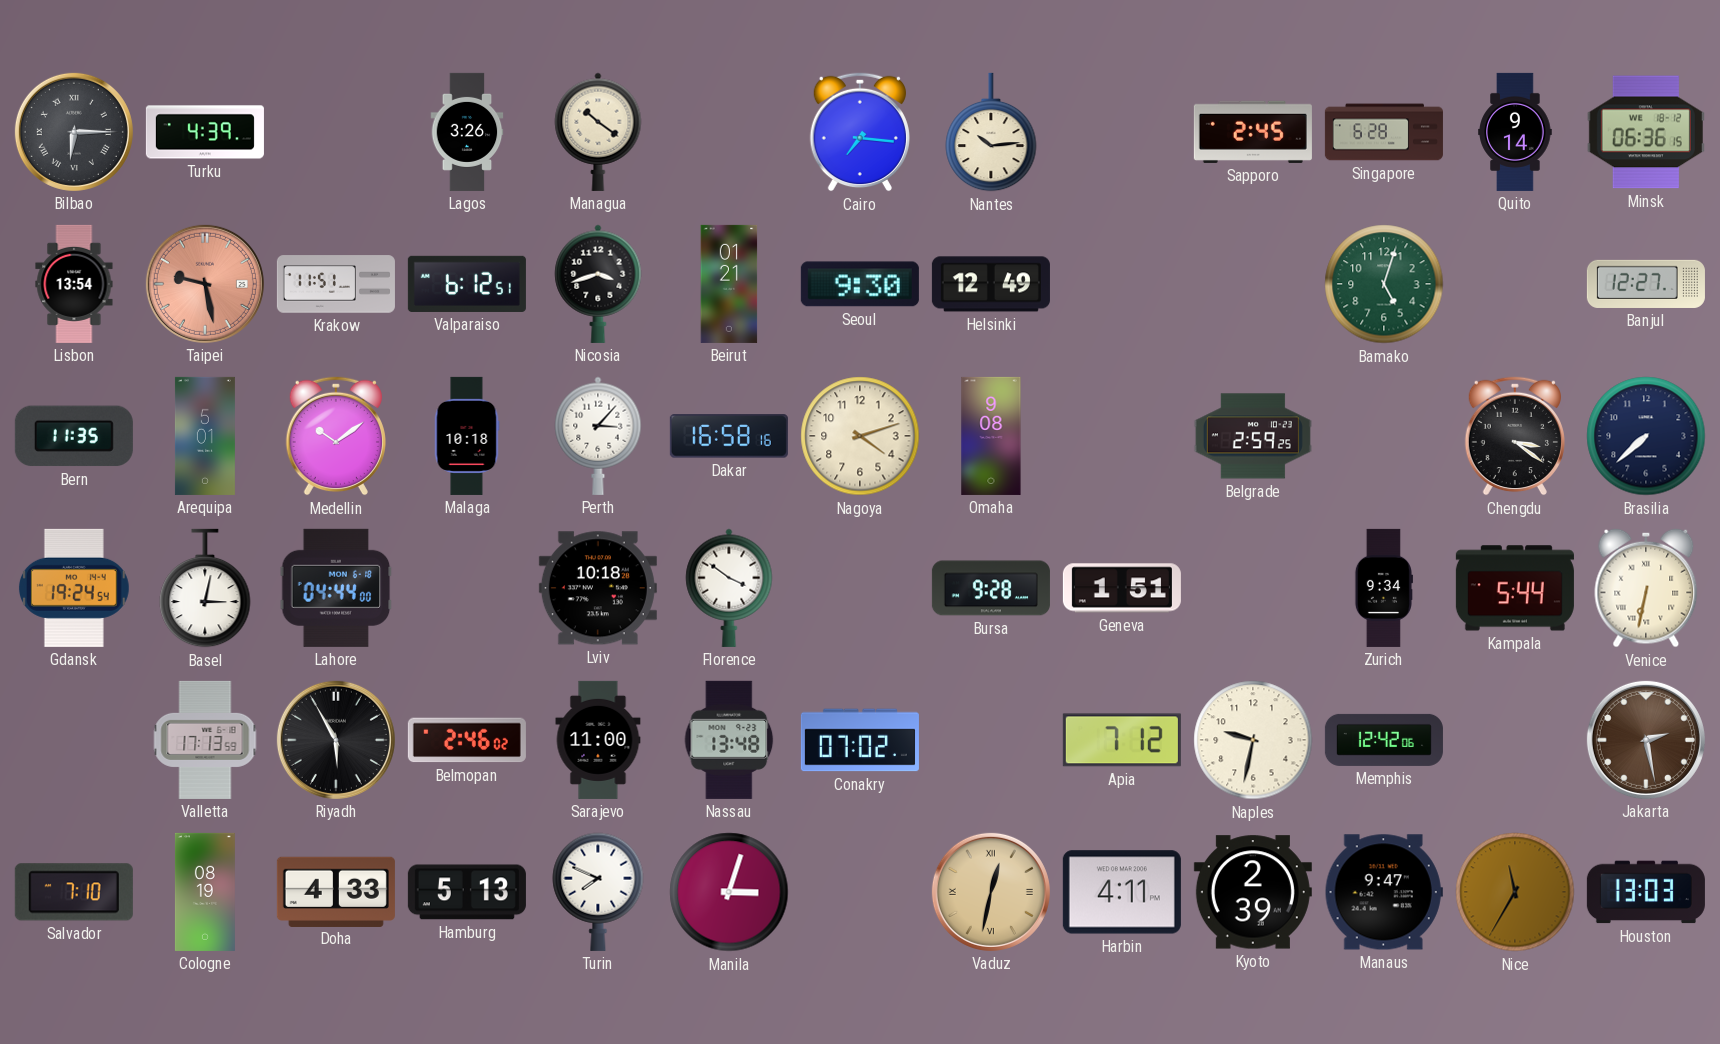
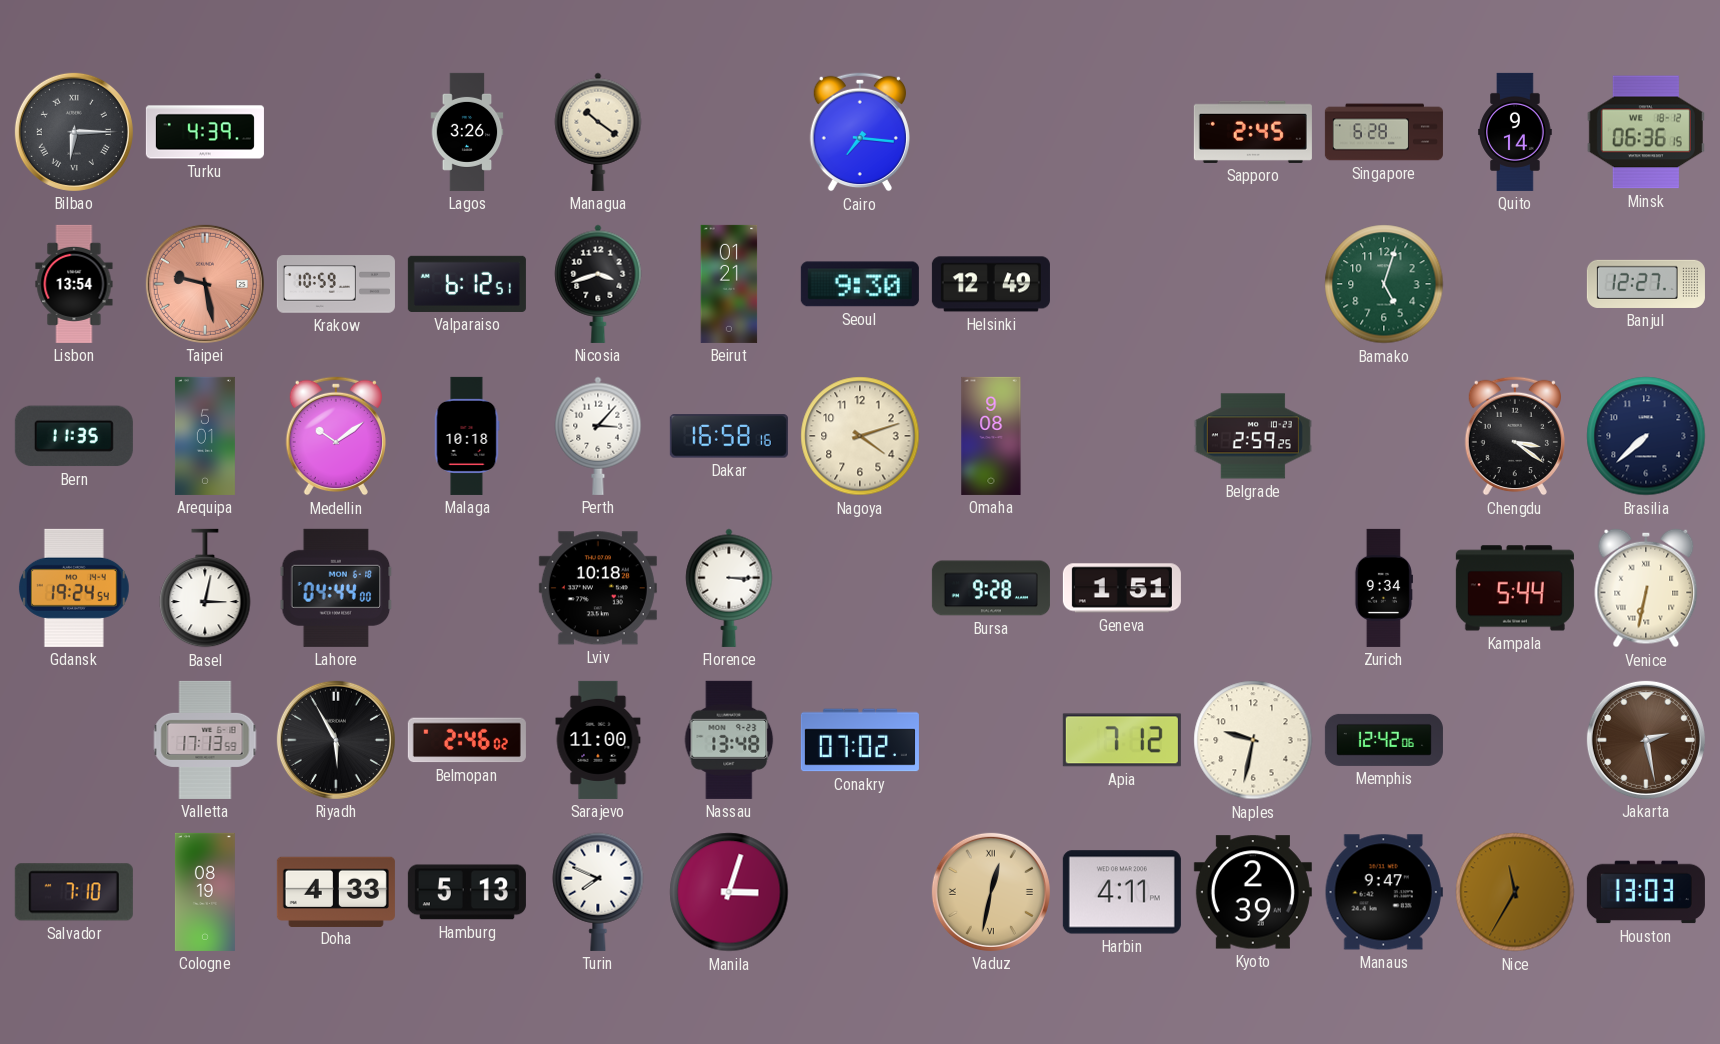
Nantes: 10:14 -> none
Krakow: 11:51 -> 10:59
Florence: 3:51 -> 3:15
